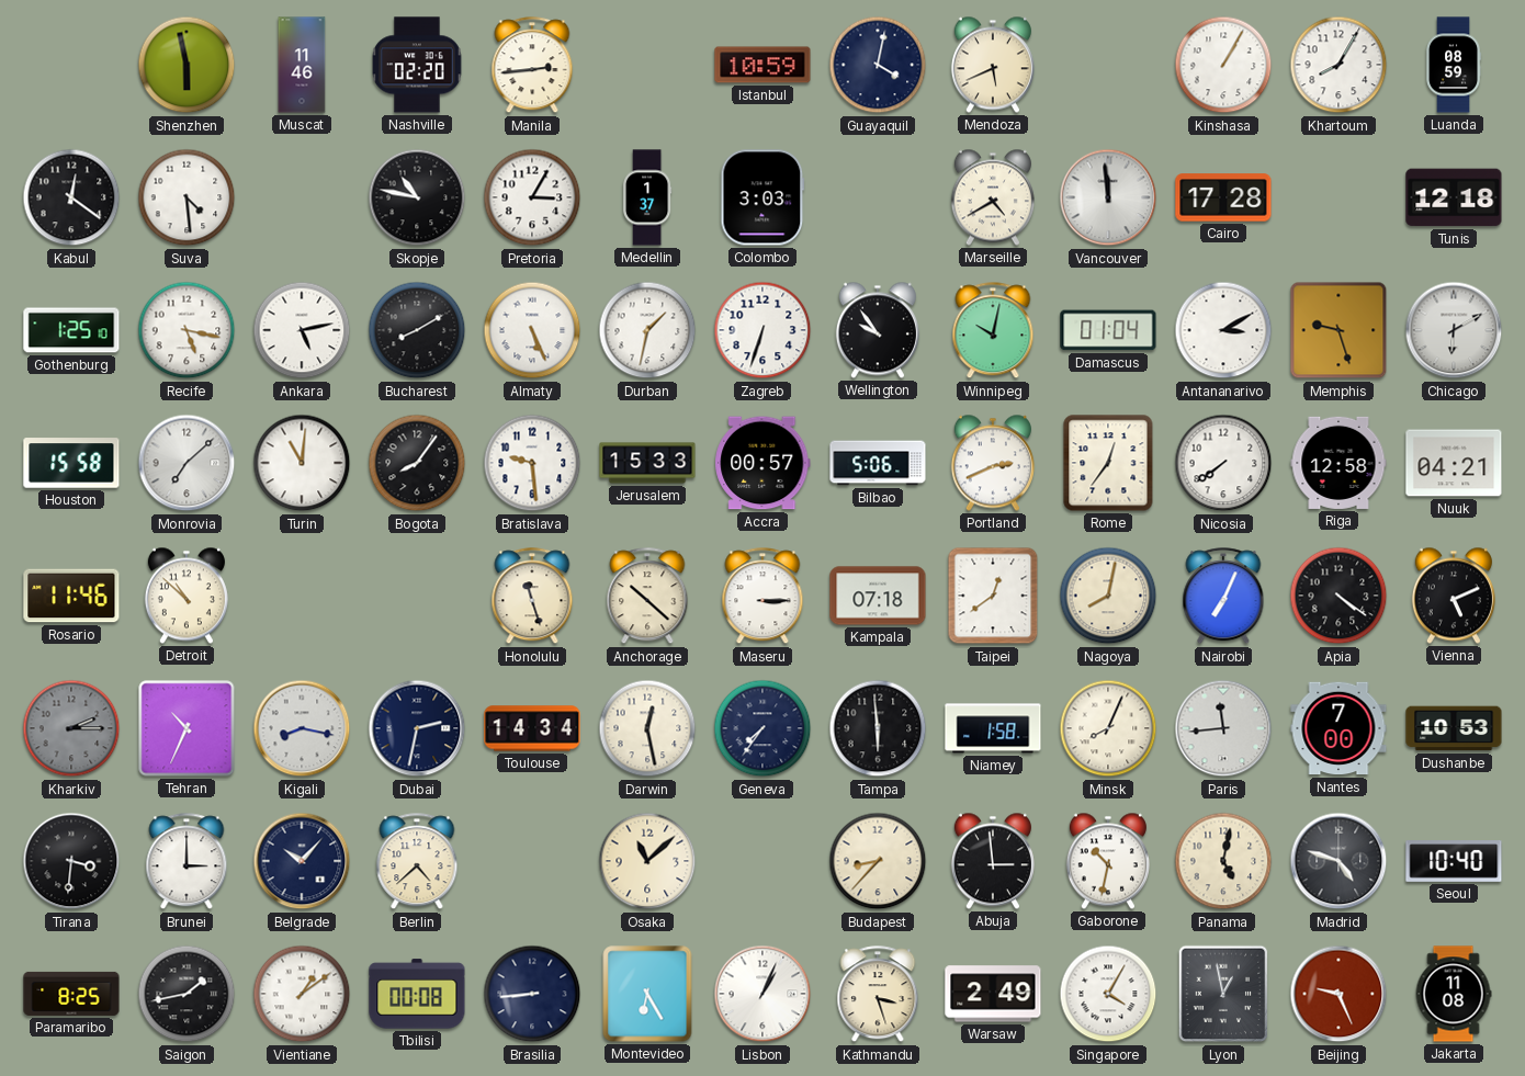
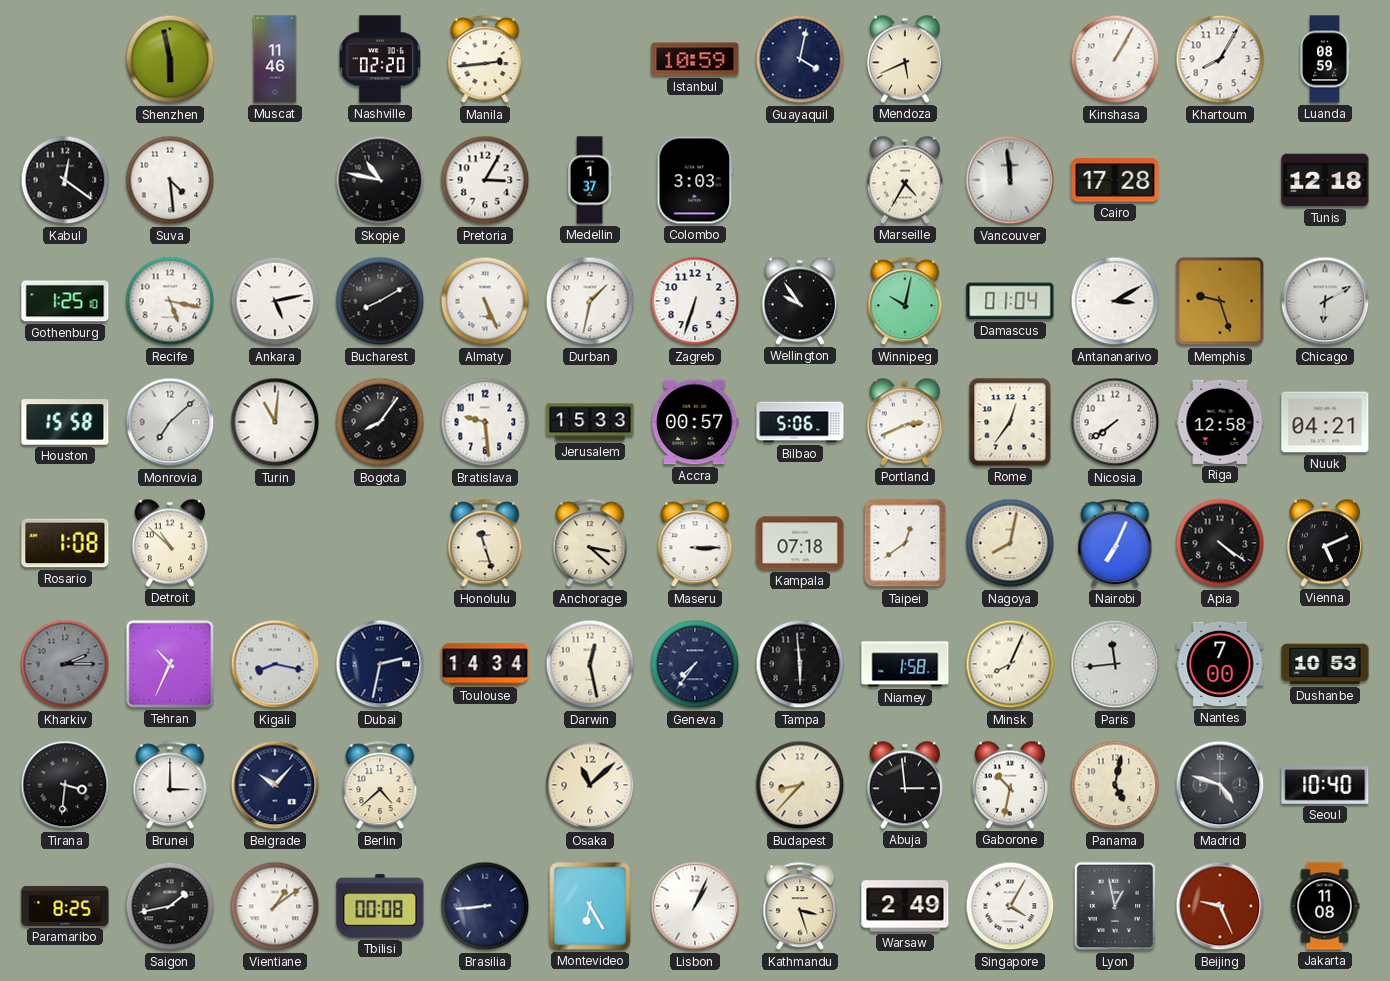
Marseille: 4:40 -> 4:35
Rosario: 11:46 -> 1:08
Anchorage: 10:22 -> 3:22
